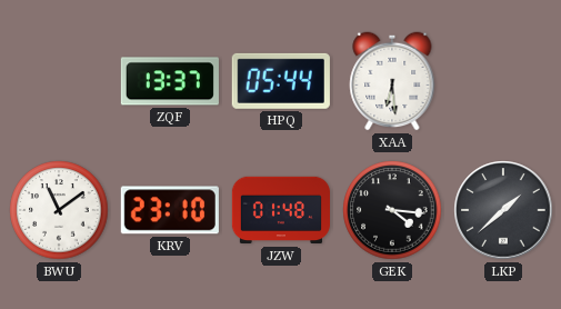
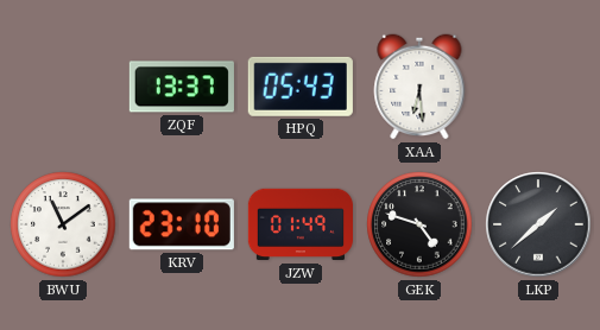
HPQ: 05:44 -> 05:43
JZW: 01:48 -> 01:49
GEK: 4:16 -> 4:48
